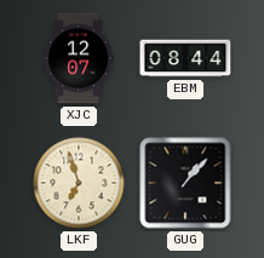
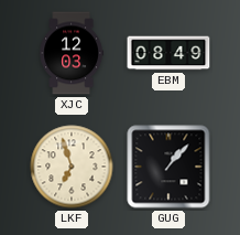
XJC: 12:07 -> 12:03
EBM: 08:44 -> 08:49
